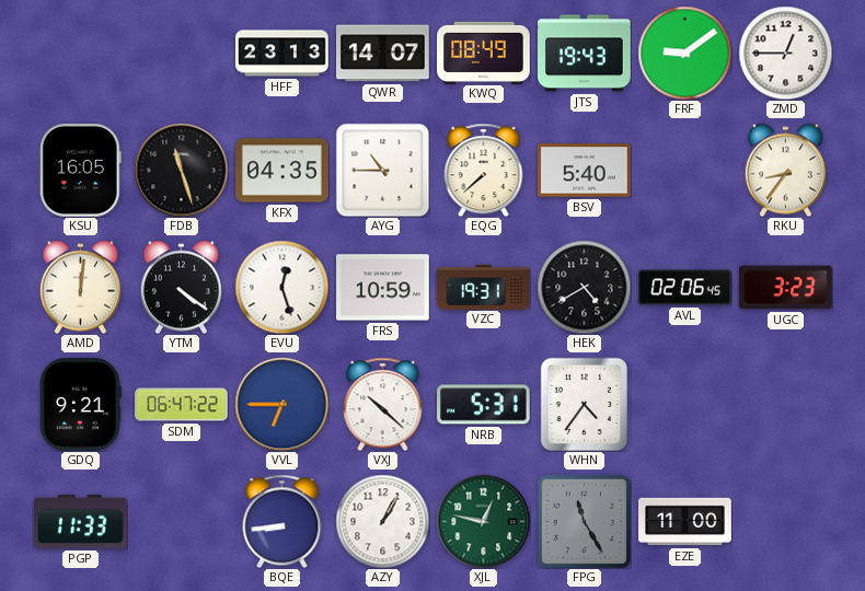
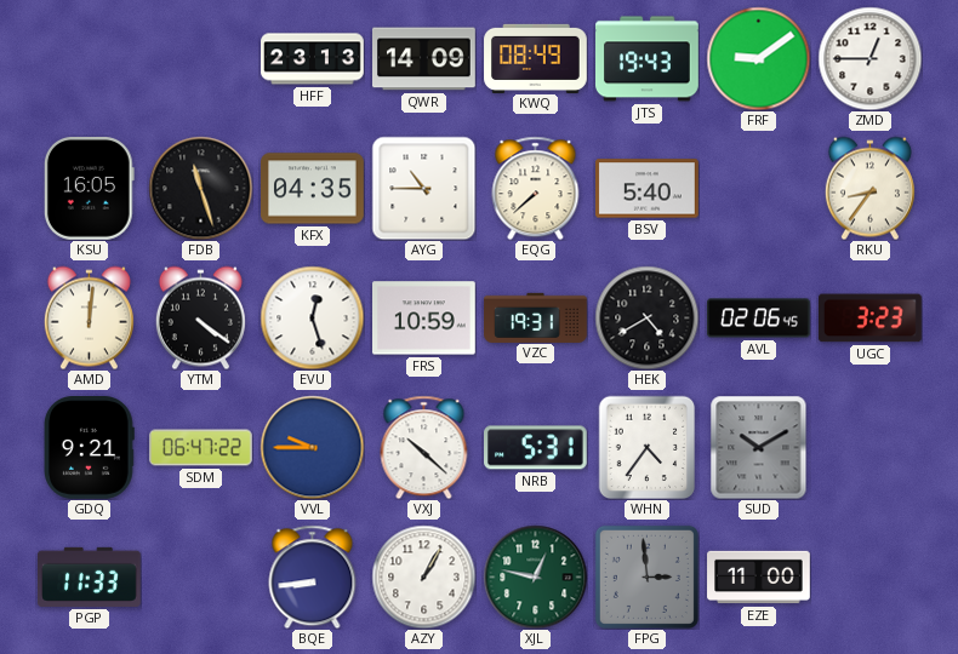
QWR: 14:07 -> 14:09
VVL: 6:45 -> 9:45
SUD: none -> 10:10
FPG: 11:25 -> 2:59
